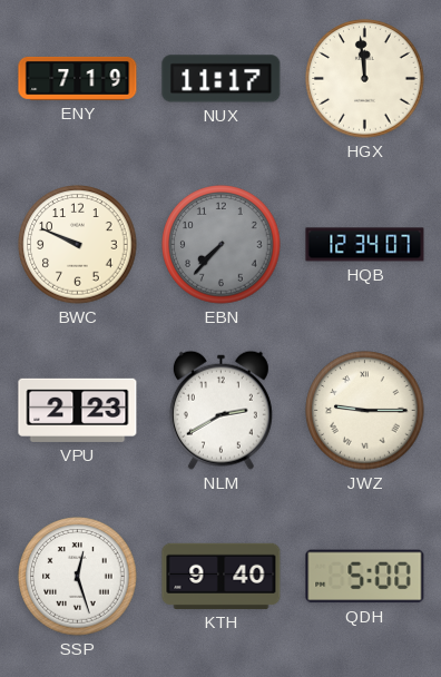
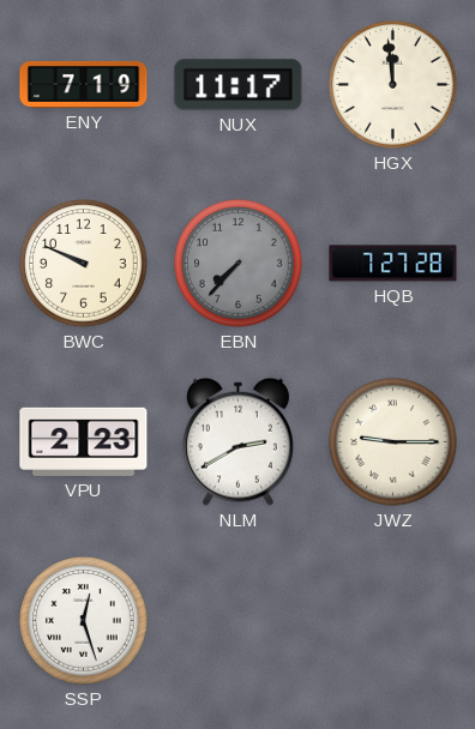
HQB: 12:34 -> 7:27
KTH: 9:40 -> none
QDH: 5:00 -> none
